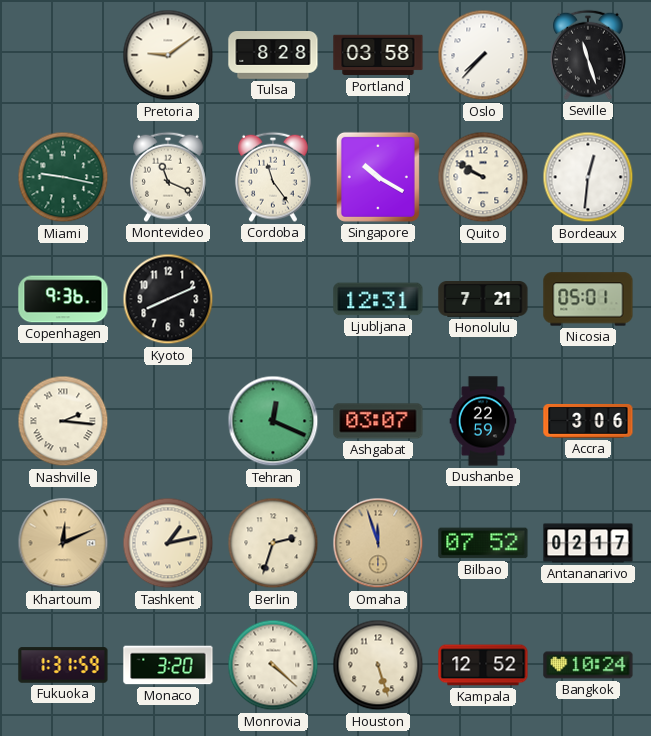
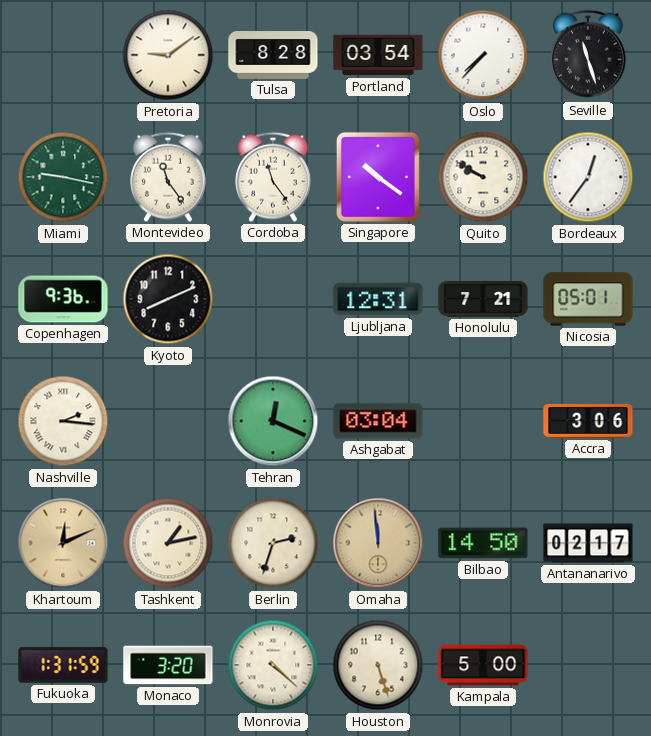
Portland: 03:58 -> 03:54
Montevideo: 11:19 -> 11:24
Singapore: 10:20 -> 10:21
Bordeaux: 12:31 -> 12:36
Ashgabat: 03:07 -> 03:04
Dushanbe: 22:59 -> none
Omaha: 11:57 -> 11:59
Bilbao: 07:52 -> 14:50
Kampala: 12:52 -> 5:00
Bangkok: 10:24 -> none
